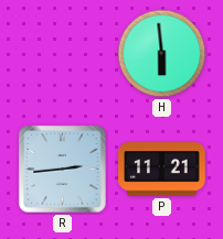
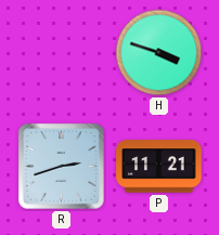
H: 5:59 -> 3:48
R: 2:44 -> 2:42
